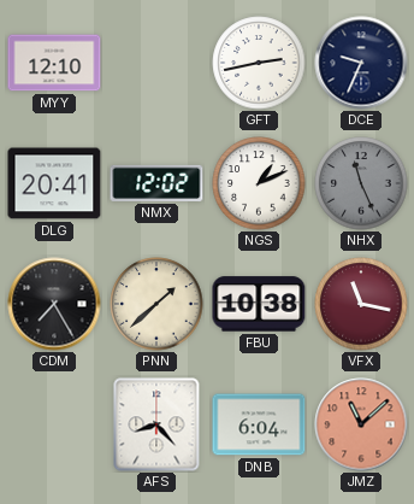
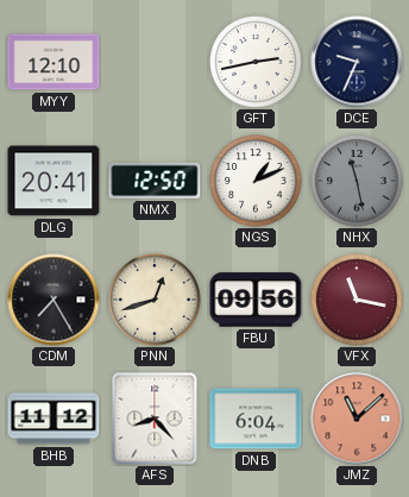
NMX: 12:02 -> 12:50
NHX: 11:26 -> 11:28
PNN: 1:38 -> 12:42
FBU: 10:38 -> 09:56
BHB: none -> 11:12
